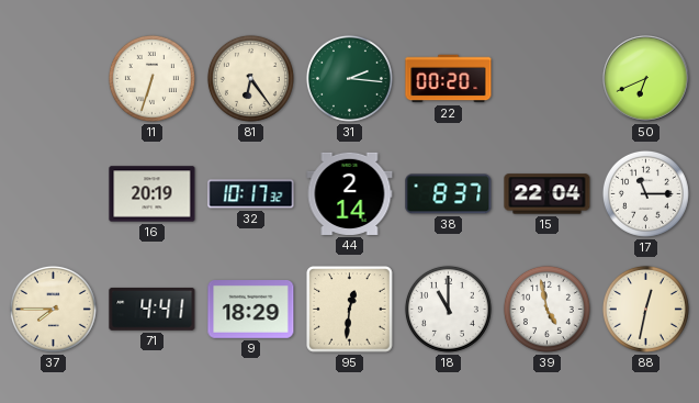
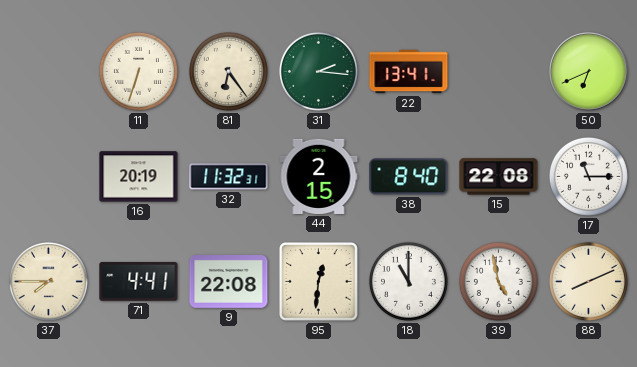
22: 00:20 -> 13:41
32: 10:17 -> 11:32
44: 2:14 -> 2:15
38: 8:37 -> 8:40
15: 22:04 -> 22:08
9: 18:29 -> 22:08
88: 12:32 -> 8:11
